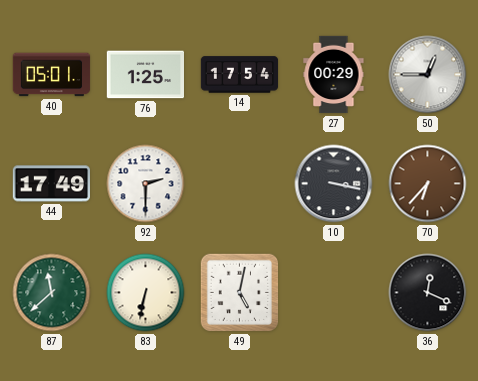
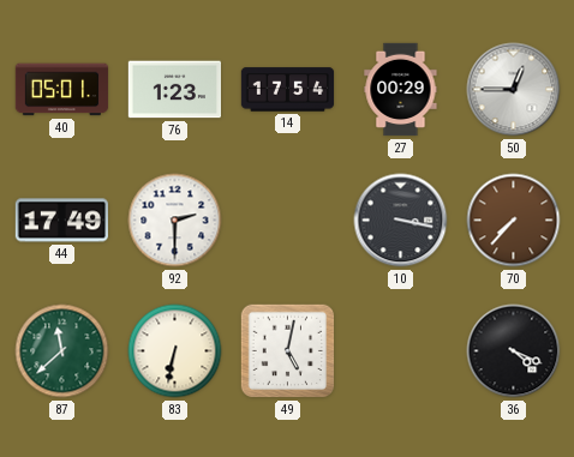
76: 1:25 -> 1:23
70: 6:37 -> 7:37
36: 12:19 -> 4:19
